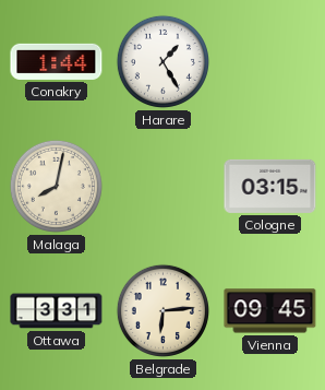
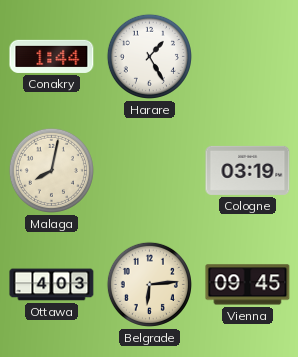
Cologne: 03:15 -> 03:19
Ottawa: 3:31 -> 4:03
